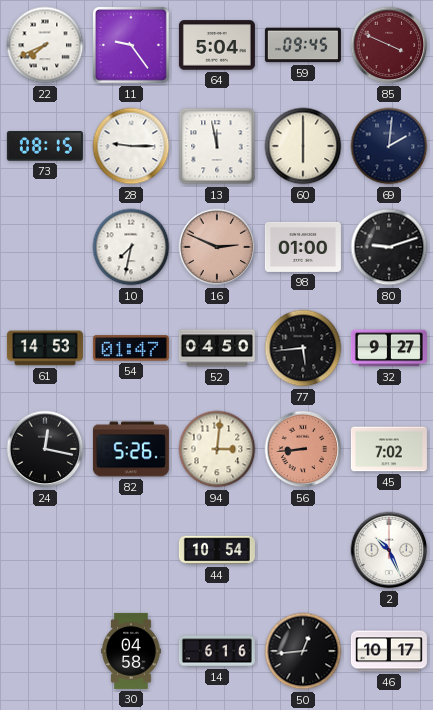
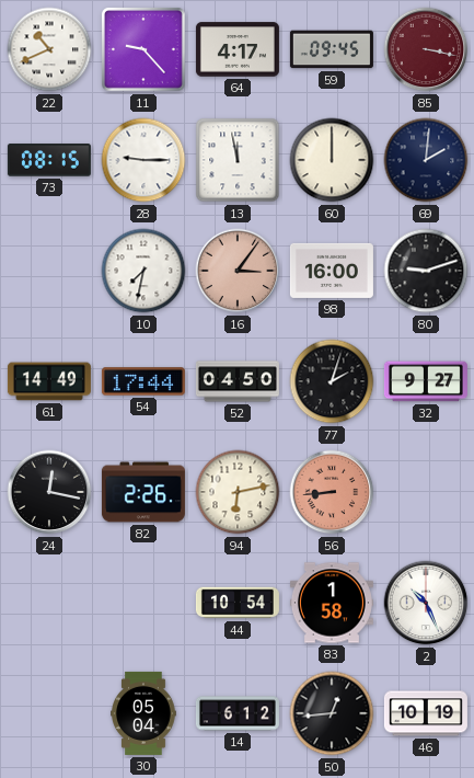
22: 7:41 -> 10:41
11: 9:24 -> 9:23
64: 5:04 -> 4:17
85: 3:49 -> 3:17
60: 6:00 -> 12:00
16: 2:49 -> 3:06
98: 01:00 -> 16:00
61: 14:53 -> 14:49
54: 01:47 -> 17:44
77: 5:44 -> 2:03
82: 5:26 -> 2:26
94: 3:01 -> 6:13
45: 7:02 -> none
83: none -> 1:58
30: 04:58 -> 05:04
14: 6:16 -> 6:12
46: 10:17 -> 10:19
